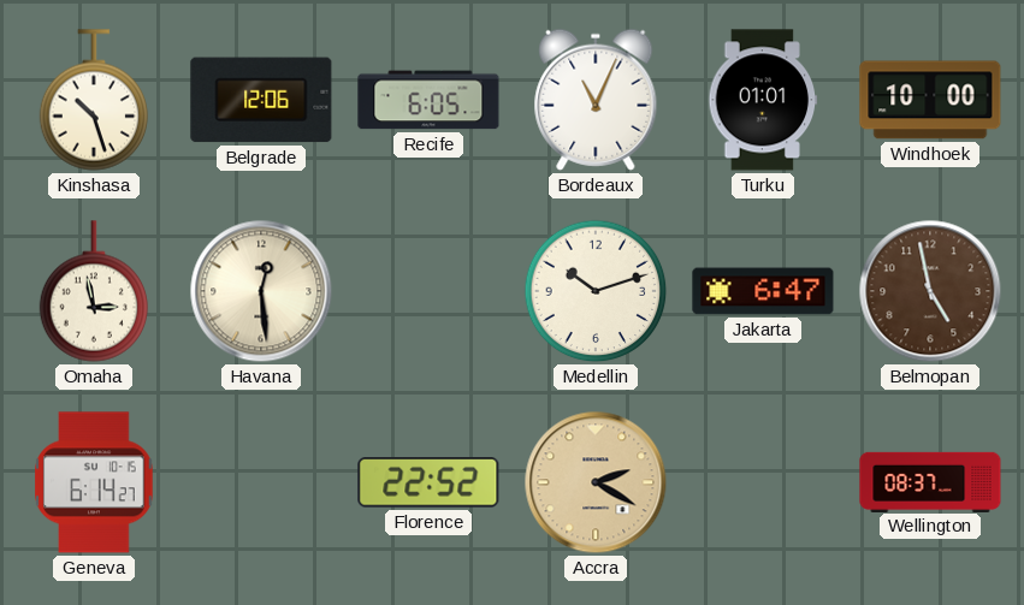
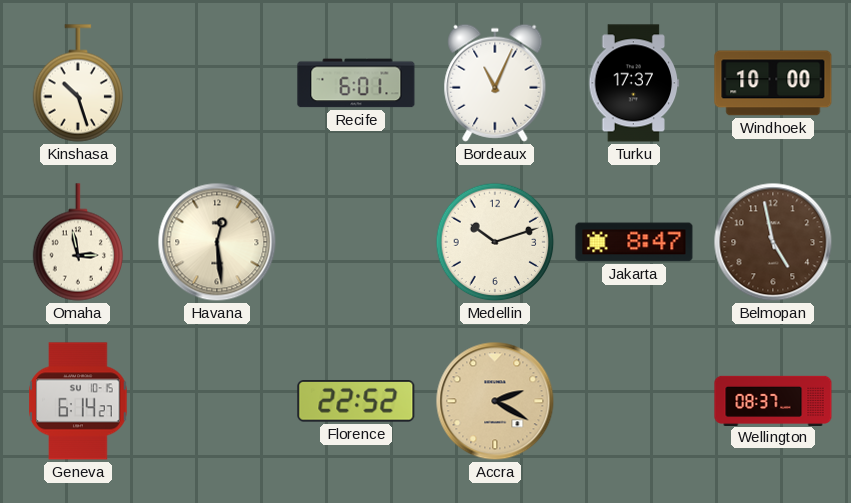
Belgrade: 12:06 -> none
Recife: 6:05 -> 6:01
Turku: 01:01 -> 17:37
Jakarta: 6:47 -> 8:47
